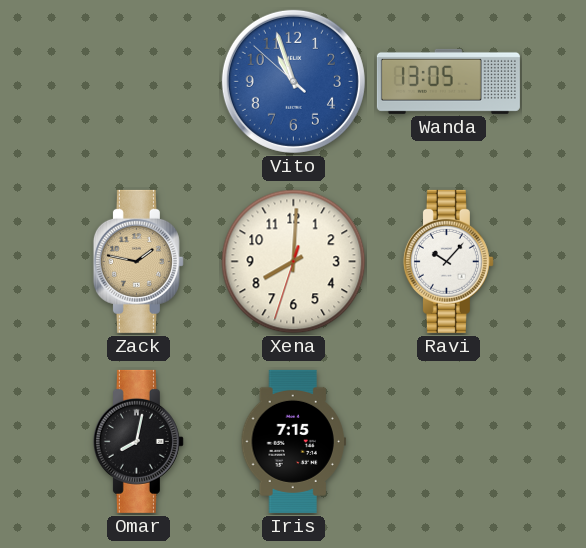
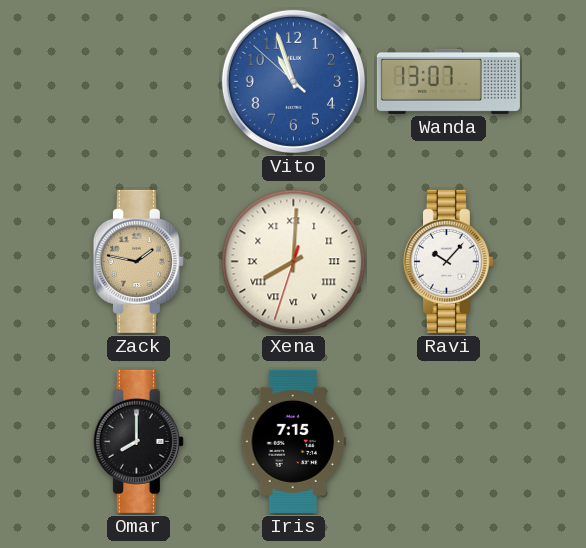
Wanda: 13:05 -> 13:07
Xena numerals: Arabic -> Roman
Omar: 8:02 -> 8:00
